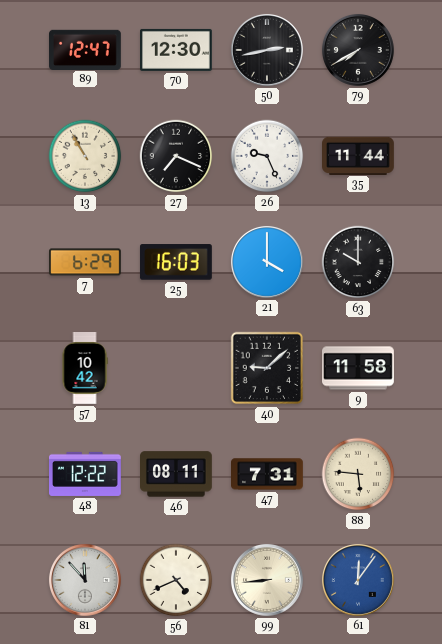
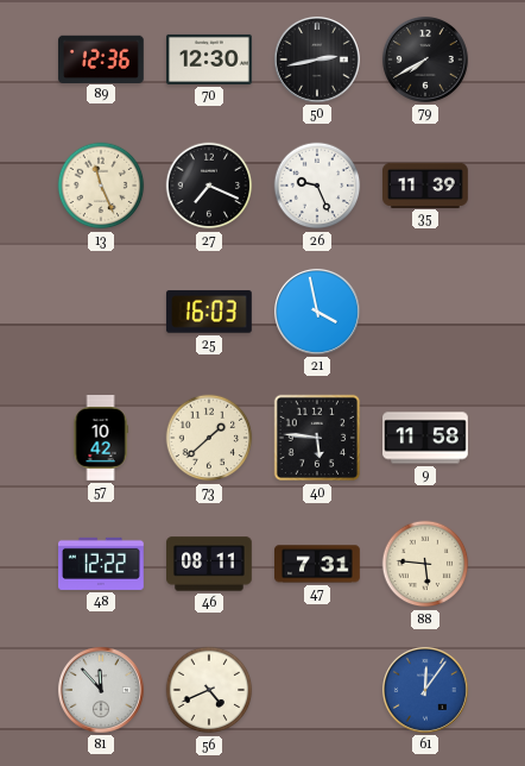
89: 12:47 -> 12:36
13: 10:55 -> 11:26
35: 11:44 -> 11:39
7: 6:29 -> none
21: 4:00 -> 3:58
63: 10:00 -> none
73: none -> 1:38
40: 9:08 -> 5:46
99: 8:44 -> none
